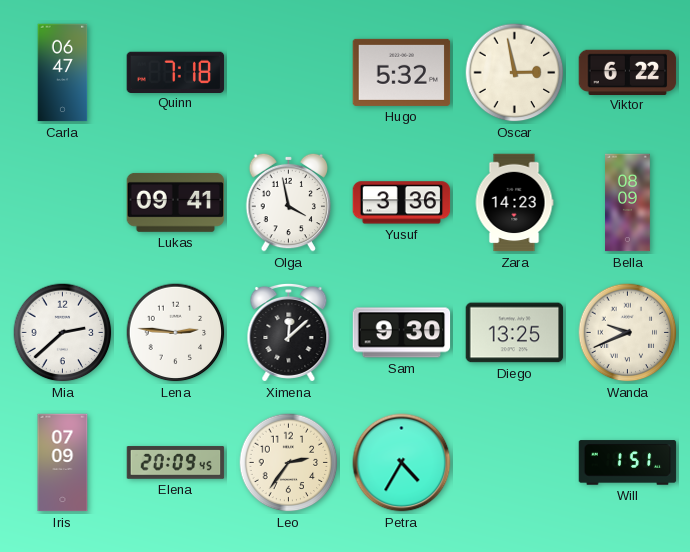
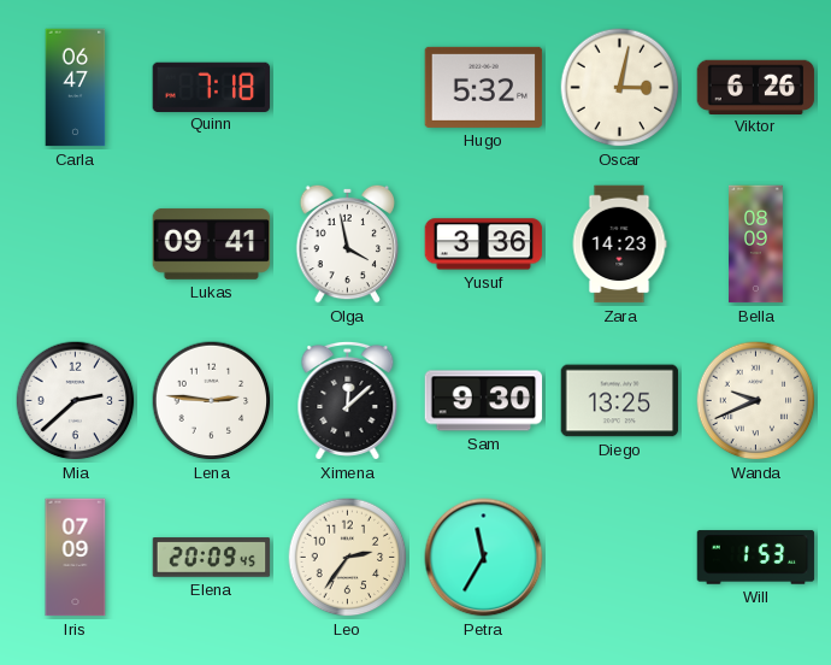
Oscar: 2:58 -> 3:02
Viktor: 6:22 -> 6:26
Petra: 4:35 -> 11:35
Will: 1:51 -> 1:53
